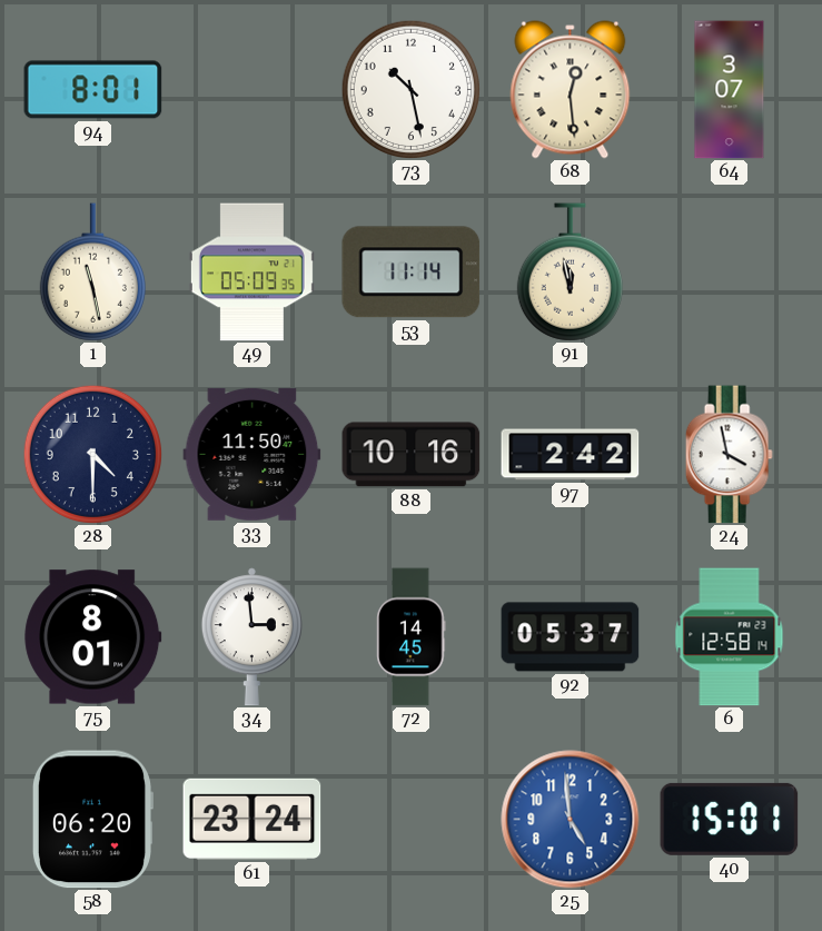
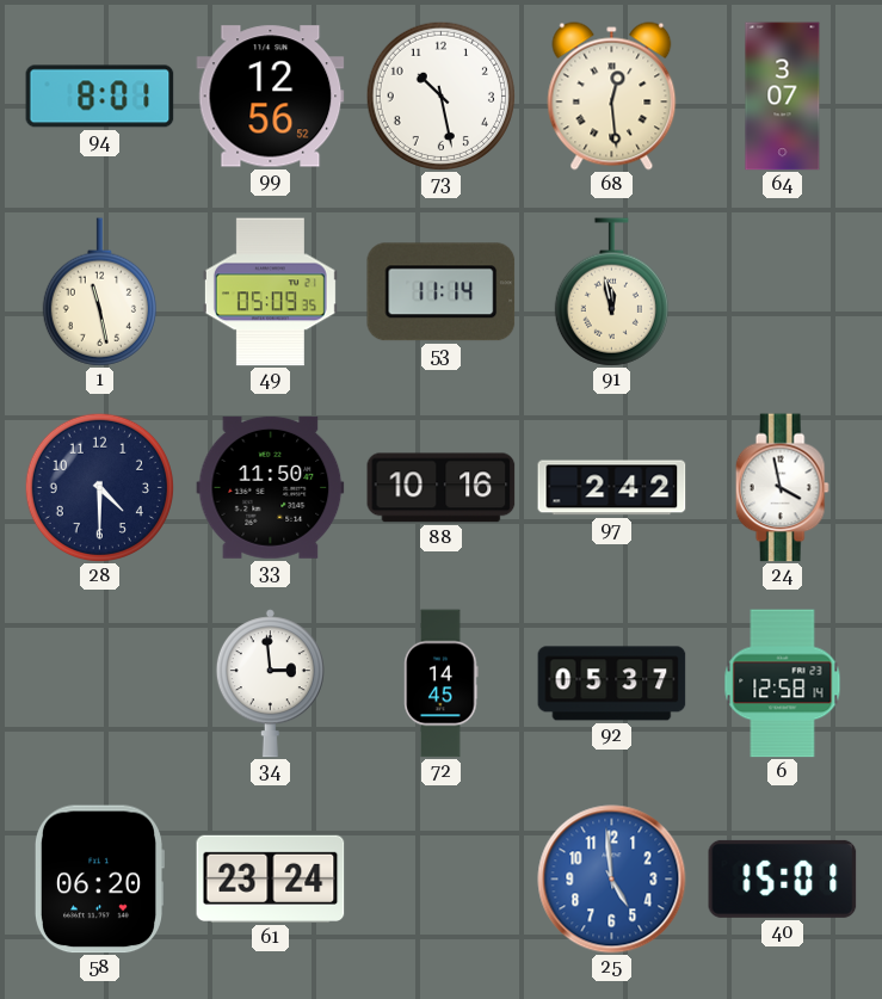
99: none -> 12:56
75: 8:01 -> none
